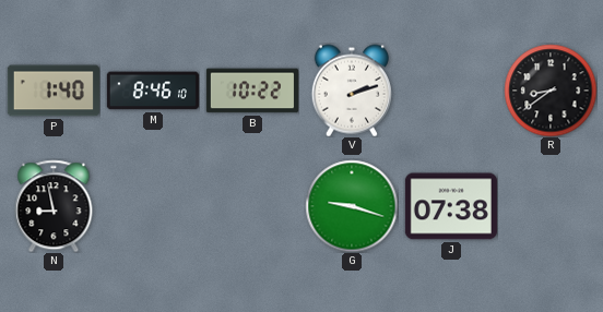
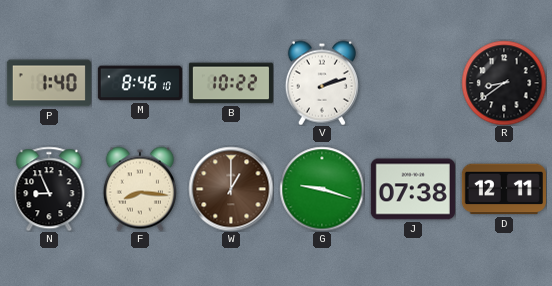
N: 8:58 -> 8:56
F: none -> 8:16
W: none -> 1:00
D: none -> 12:11
